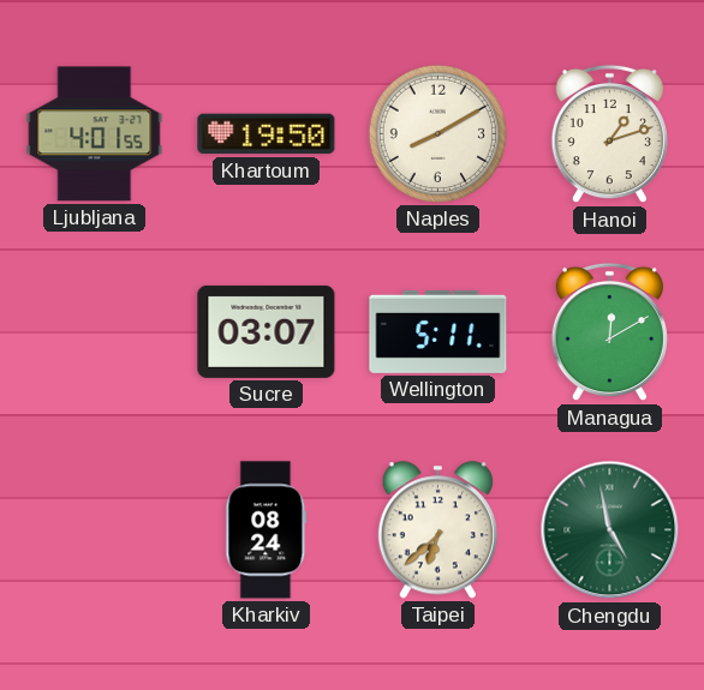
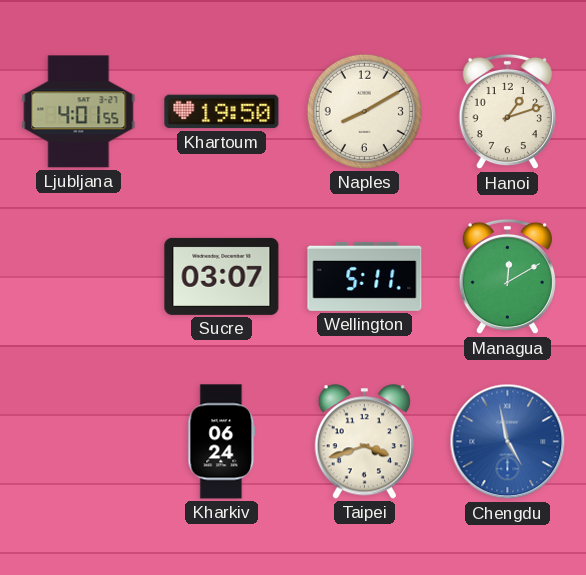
Kharkiv: 08:24 -> 06:24
Taipei: 6:38 -> 3:42
Chengdu dial: green -> blue
